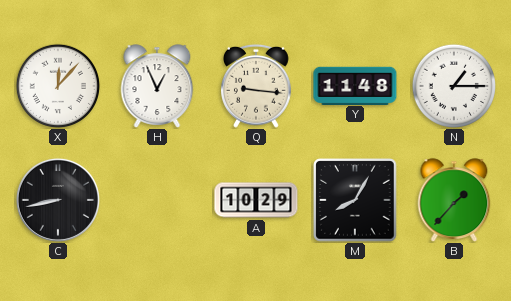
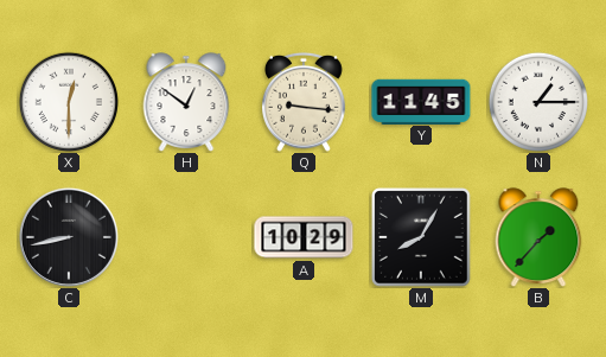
X: 12:07 -> 12:30
H: 12:56 -> 12:51
Y: 11:48 -> 11:45
